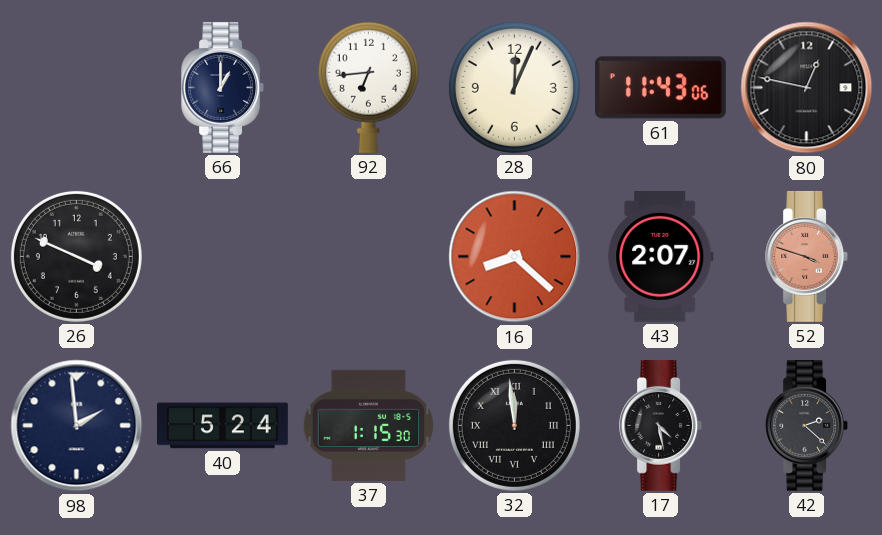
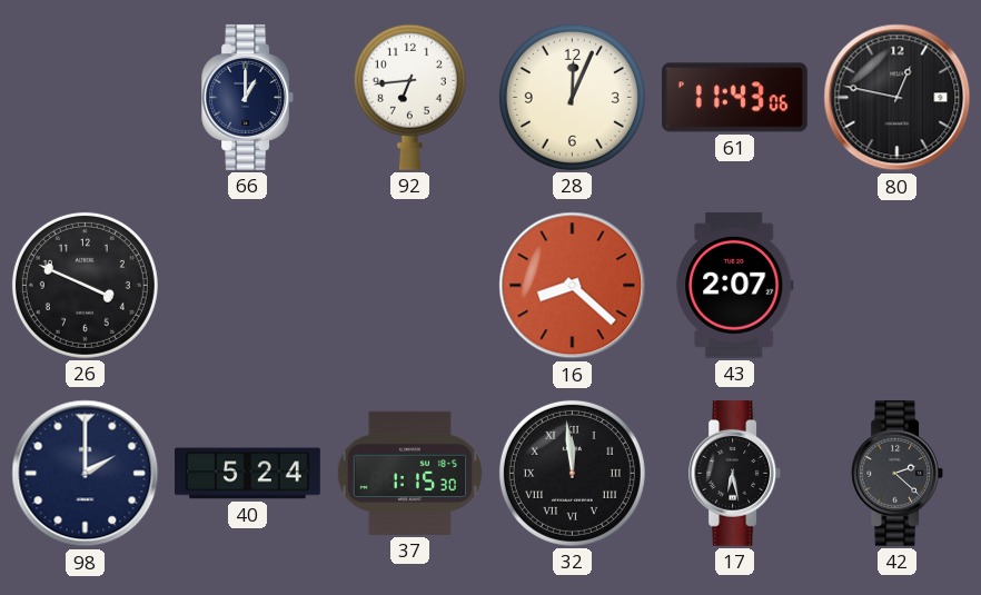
52: 3:48 -> none
98: 1:59 -> 2:00
17: 4:28 -> 6:28
